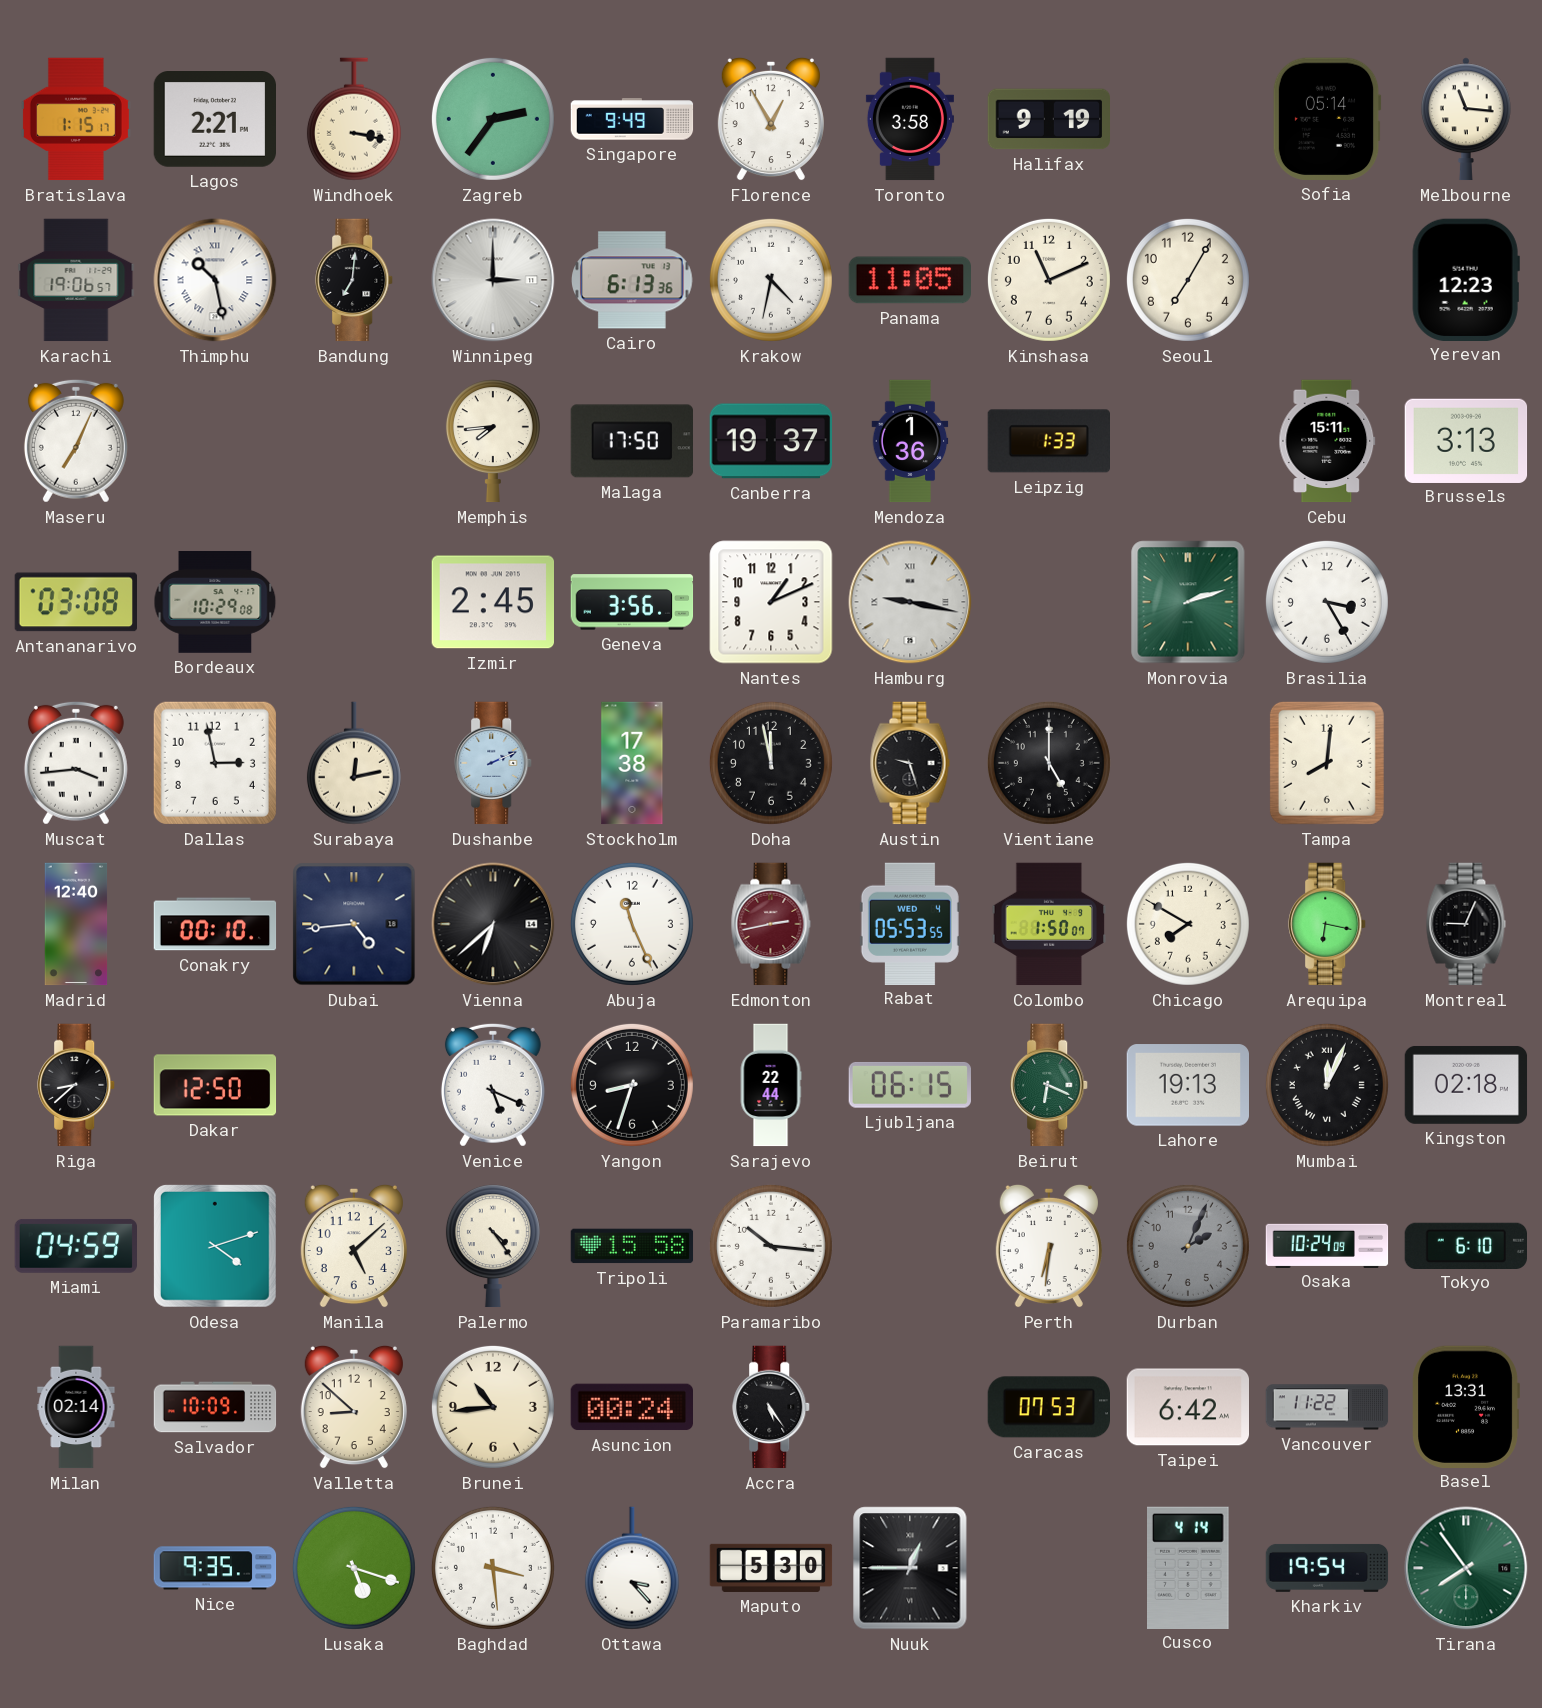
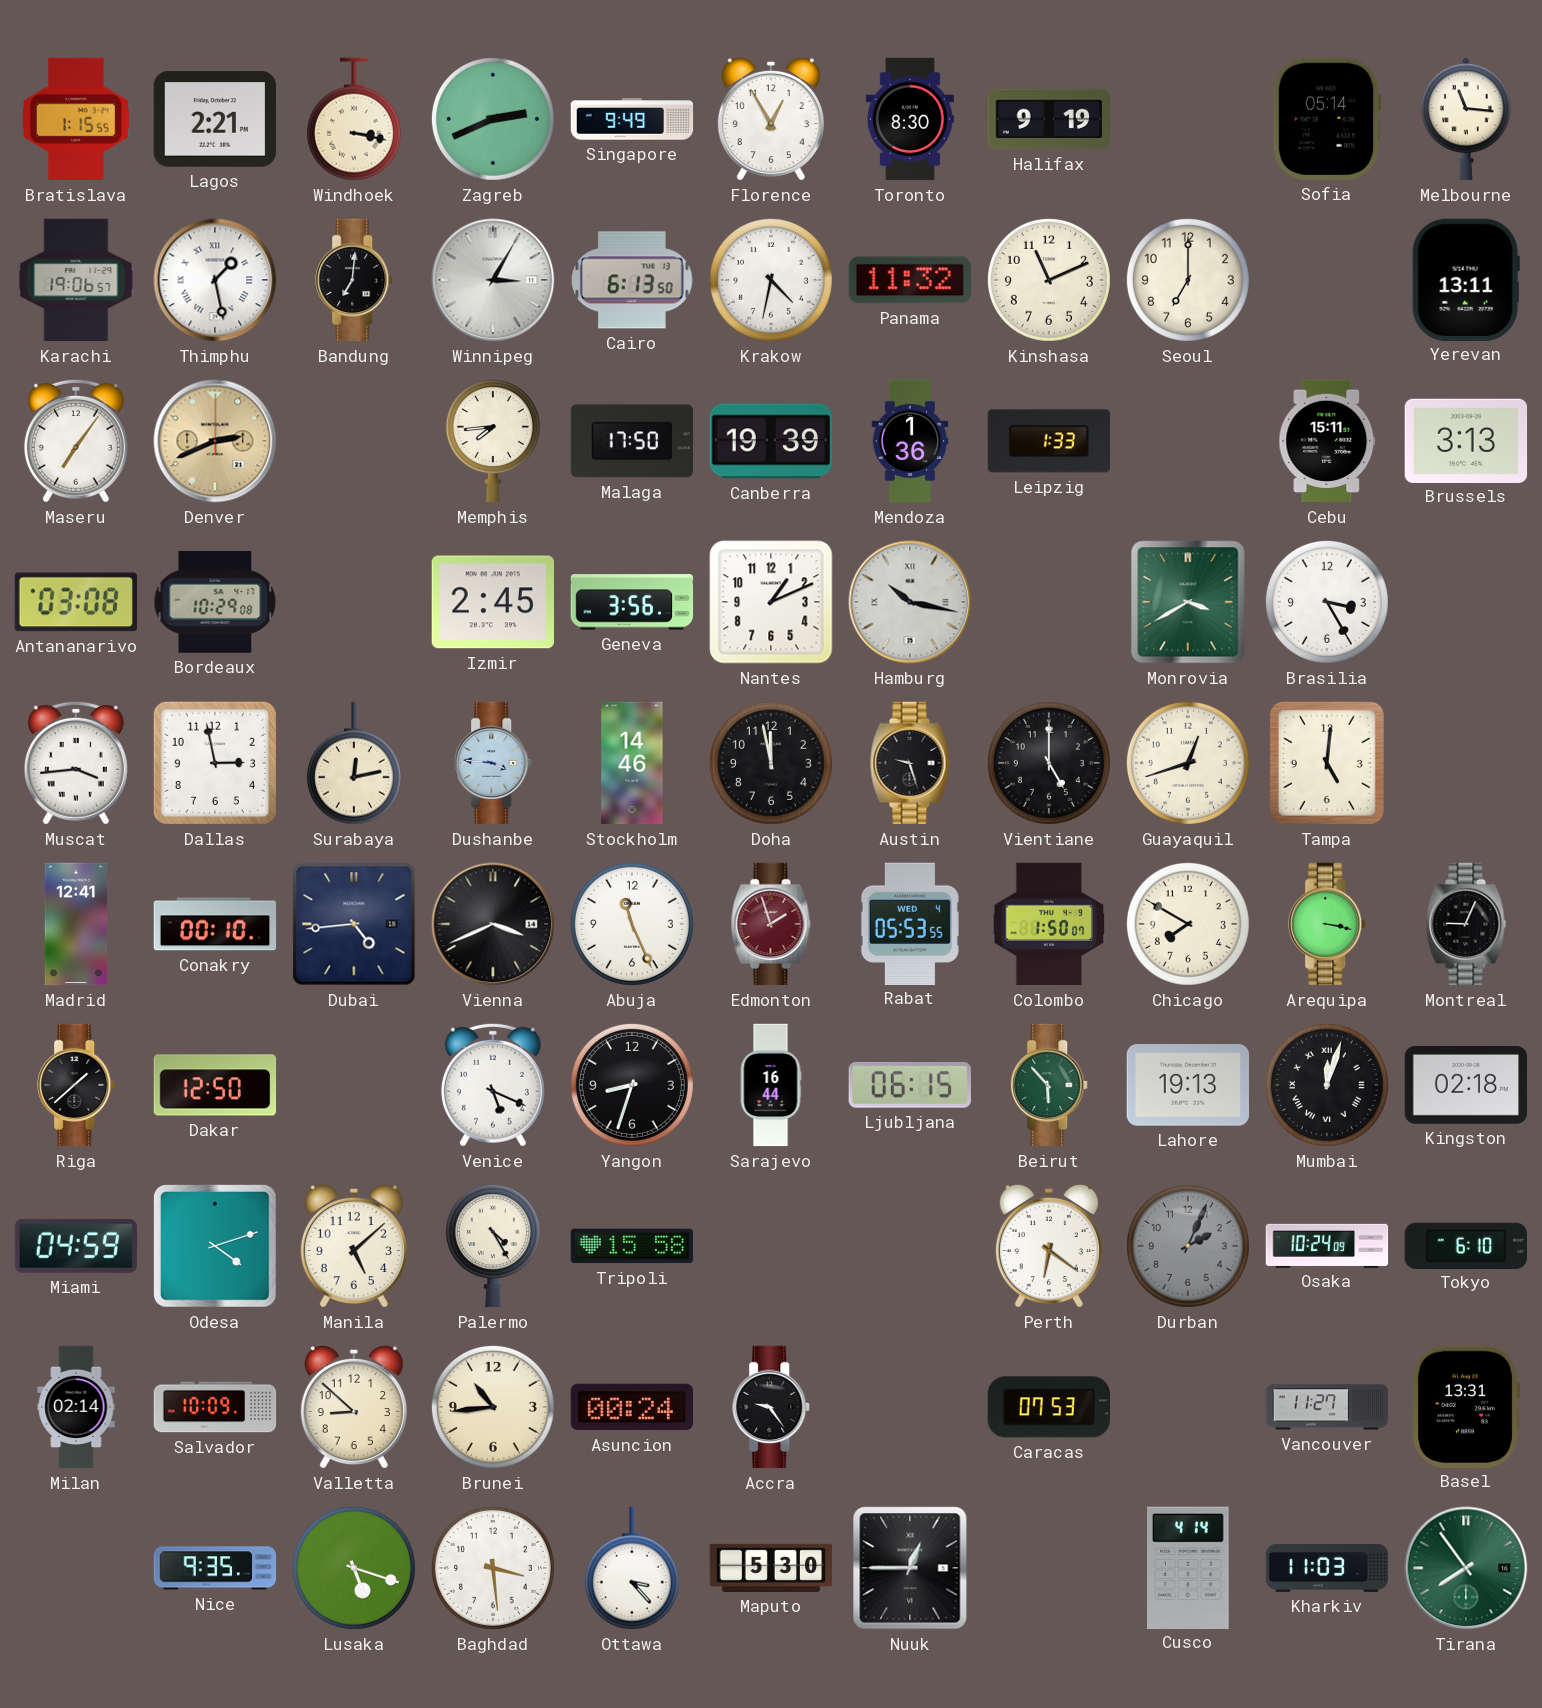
Bratislava: 1:15:17 -> 1:15:55
Zagreb: 2:36 -> 2:41
Toronto: 3:58 -> 8:30
Thimphu: 10:28 -> 1:28
Winnipeg: 3:00 -> 3:05
Cairo: 6:13:36 -> 6:13:50
Panama: 11:05 -> 11:32
Seoul: 7:05 -> 7:00
Yerevan: 12:23 -> 13:11
Maseru: 7:04 -> 7:06
Denver: none -> 2:41
Canberra: 19:37 -> 19:39
Hamburg: 9:17 -> 10:17
Monrovia: 2:12 -> 3:40
Dushanbe: 2:11 -> 3:46
Stockholm: 17:38 -> 14:46
Guayaquil: none -> 12:42
Tampa: 8:01 -> 5:01
Madrid: 12:40 -> 12:41
Vienna: 6:38 -> 3:41
Edmonton: 2:43 -> 1:57
Arequipa: 6:17 -> 3:17
Riga: 8:38 -> 1:38
Sarajevo: 22:44 -> 16:44
Beirut: 6:19 -> 5:53
Mumbai: 12:04 -> 12:03
Palermo: 4:24 -> 4:25
Paramaribo: 10:16 -> none
Perth: 6:31 -> 6:21
Accra: 5:24 -> 9:24
Taipei: 6:42 -> none
Vancouver: 11:22 -> 11:27
Kharkiv: 19:54 -> 11:03
